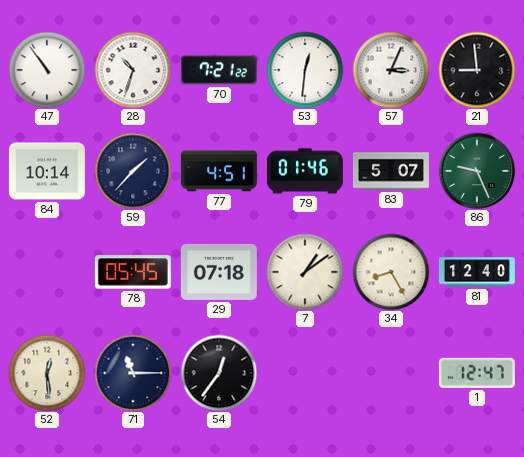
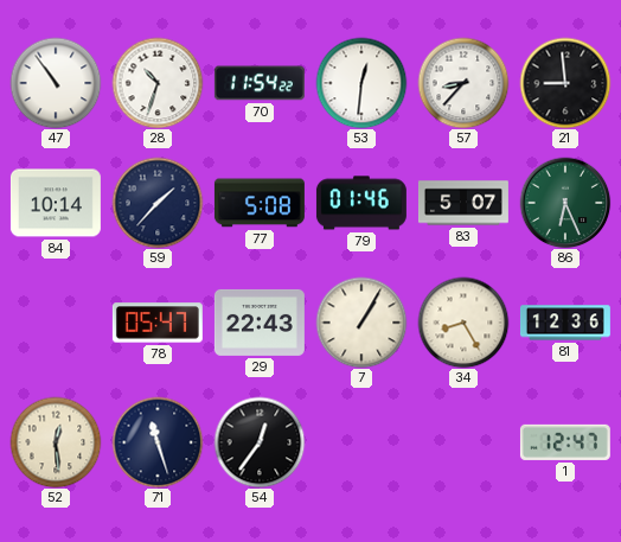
70: 7:21 -> 11:54
57: 3:04 -> 8:37
77: 4:51 -> 5:08
86: 9:26 -> 6:26
78: 05:45 -> 05:47
29: 07:18 -> 22:43
7: 1:09 -> 1:05
81: 12:40 -> 12:36
71: 11:15 -> 11:27
